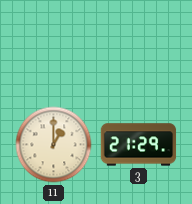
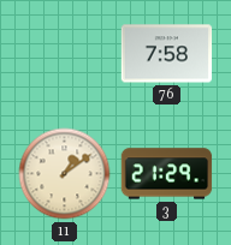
76: none -> 7:58
11: 1:00 -> 1:09
